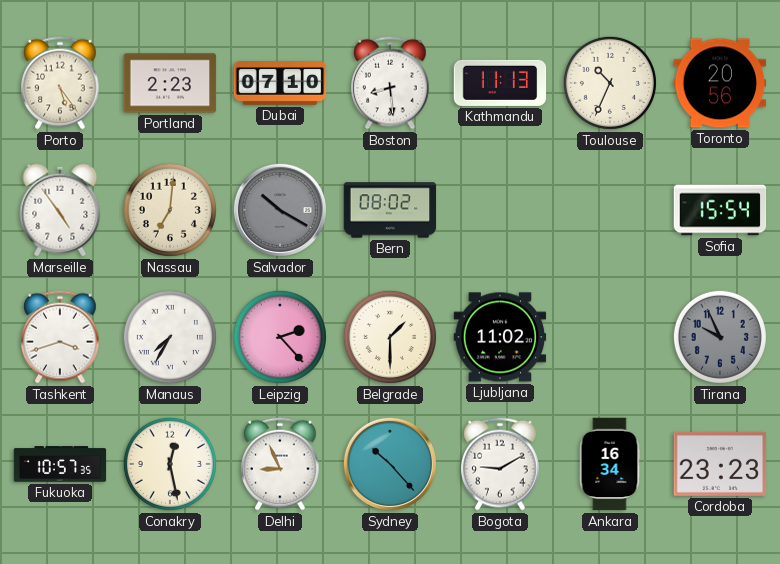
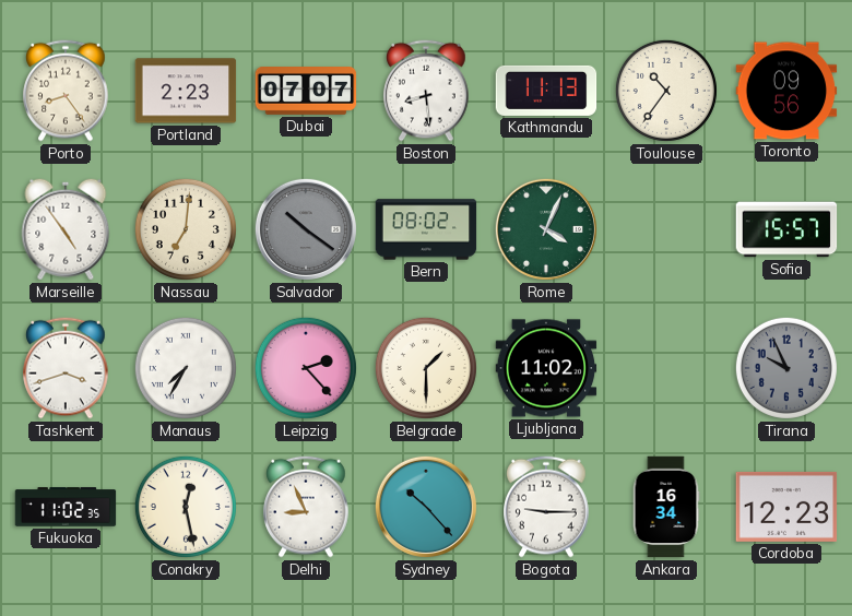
Porto: 5:24 -> 8:24
Dubai: 07:10 -> 07:07
Toulouse: 10:34 -> 10:36
Toronto: 20:56 -> 09:56
Salvador: 10:20 -> 10:21
Rome: none -> 4:04
Sofia: 15:54 -> 15:57
Fukuoka: 10:57 -> 11:02
Bogota: 9:10 -> 9:15
Cordoba: 23:23 -> 12:23
